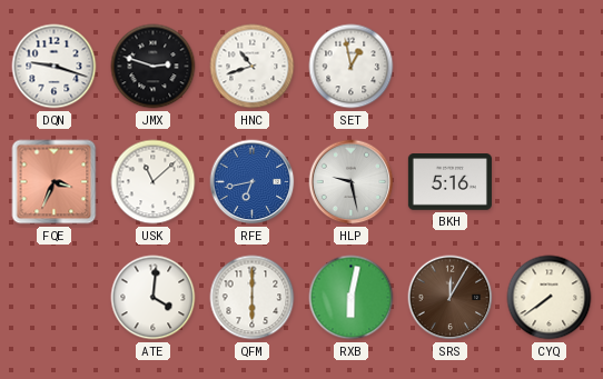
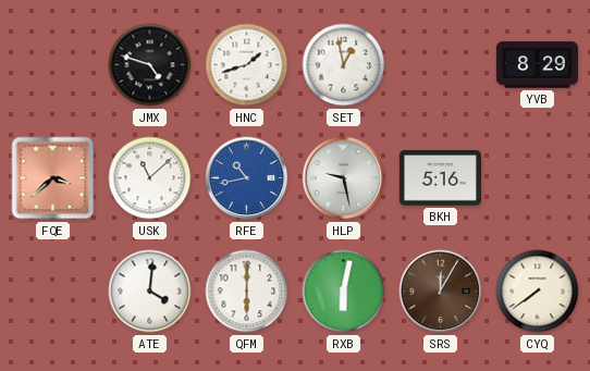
DQN: 9:18 -> none
JMX: 2:48 -> 4:48
HNC: 10:42 -> 1:42
YVB: none -> 8:29
FQE: 3:34 -> 3:38
RFE: 6:43 -> 10:43
